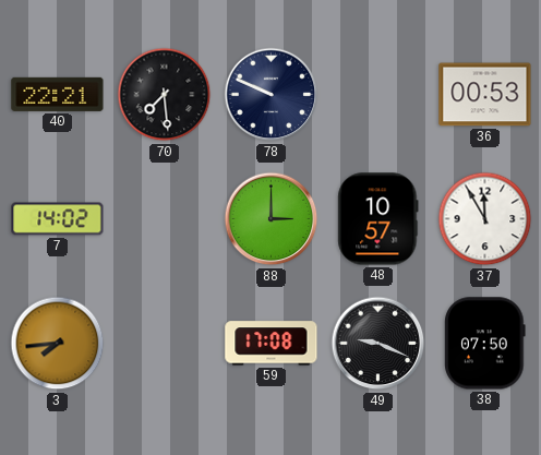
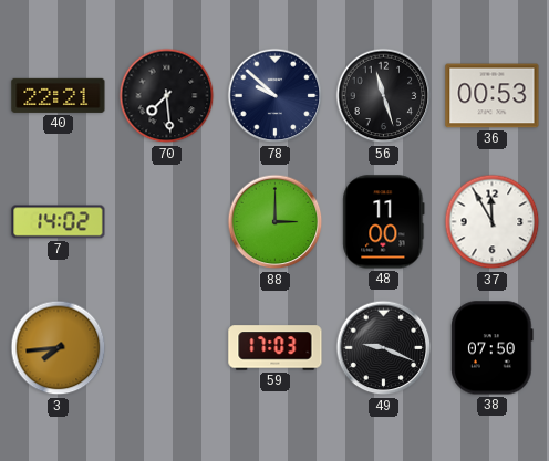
78: 9:49 -> 9:52
56: none -> 11:27
48: 10:57 -> 11:00
59: 17:08 -> 17:03
